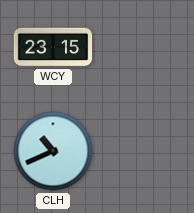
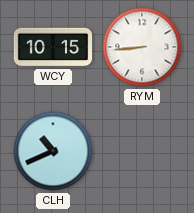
WCY: 23:15 -> 10:15
RYM: none -> 8:44
